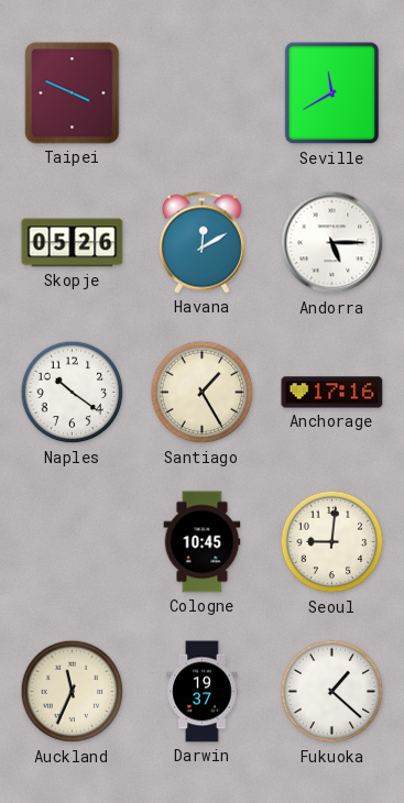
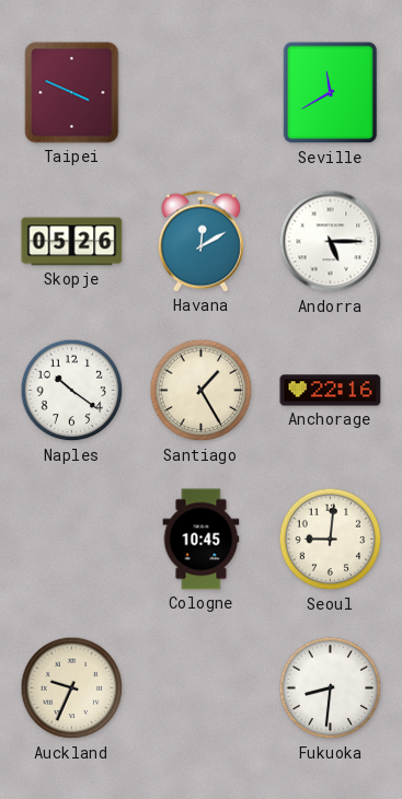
Anchorage: 17:16 -> 22:16
Auckland: 11:34 -> 9:34
Darwin: 19:37 -> none
Fukuoka: 1:22 -> 8:31
